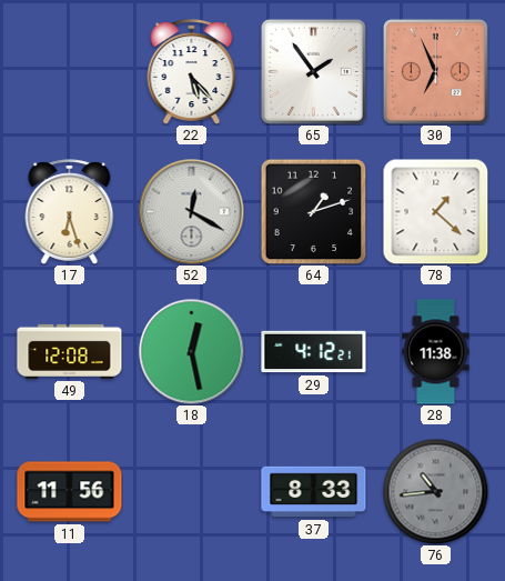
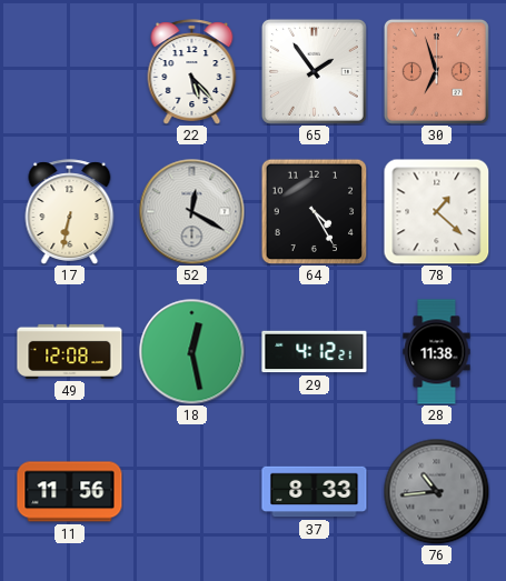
30: 6:56 -> 6:57
17: 6:27 -> 6:32
64: 1:12 -> 4:25
